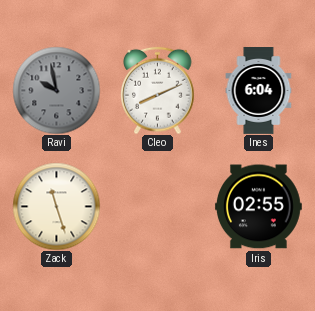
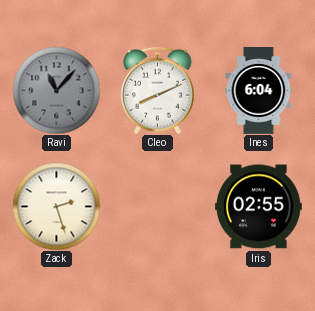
Ravi: 9:58 -> 11:07
Zack: 11:27 -> 2:27
